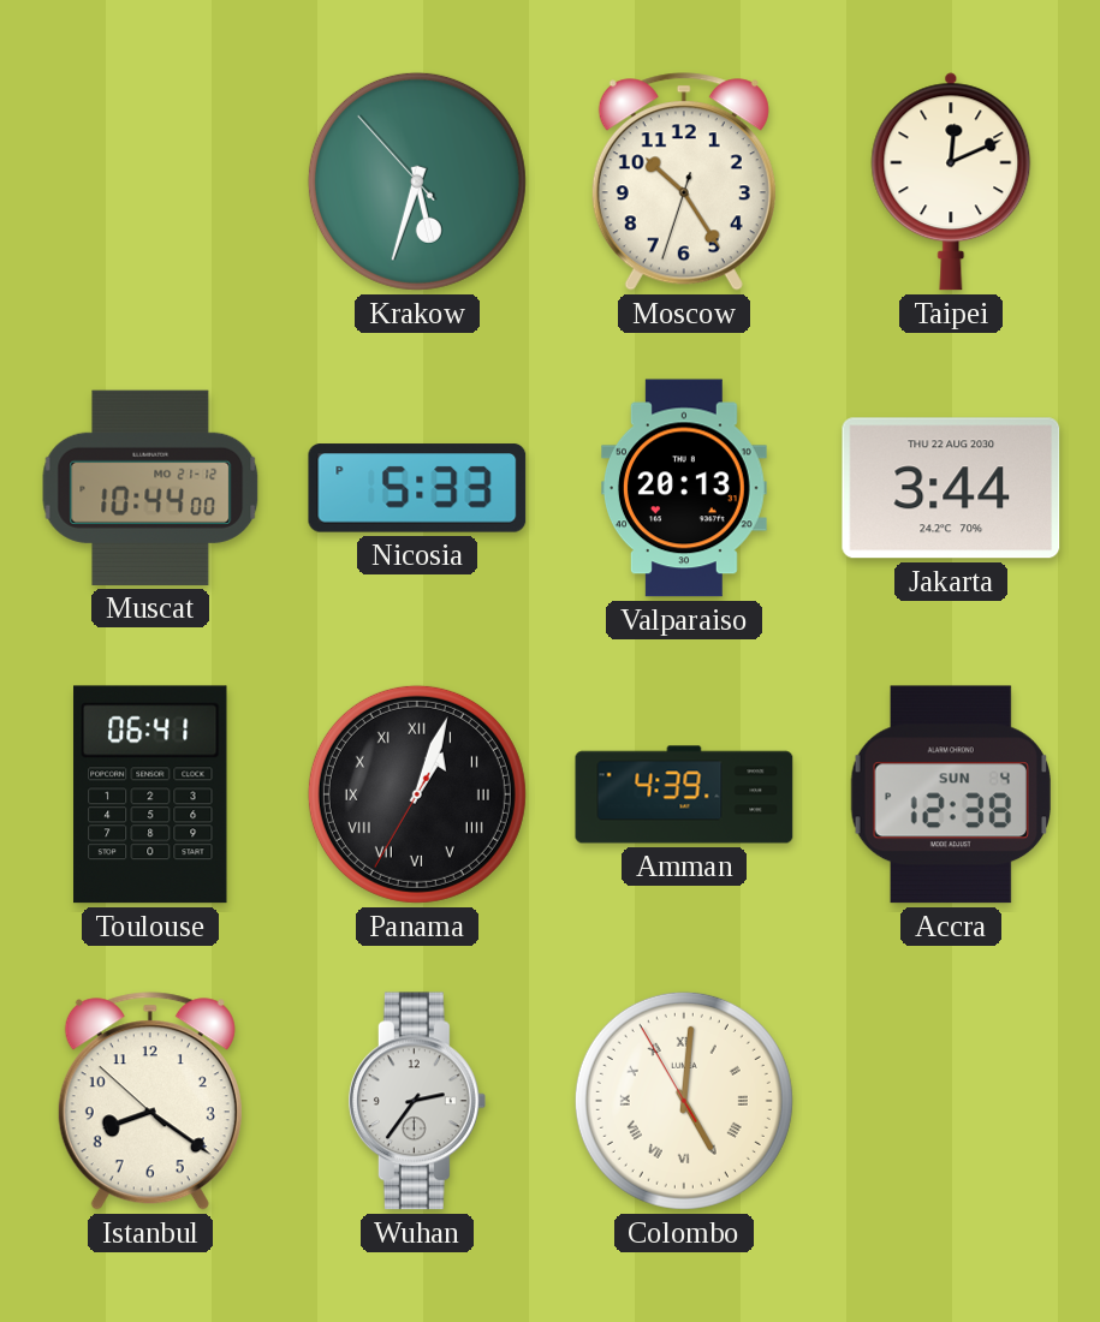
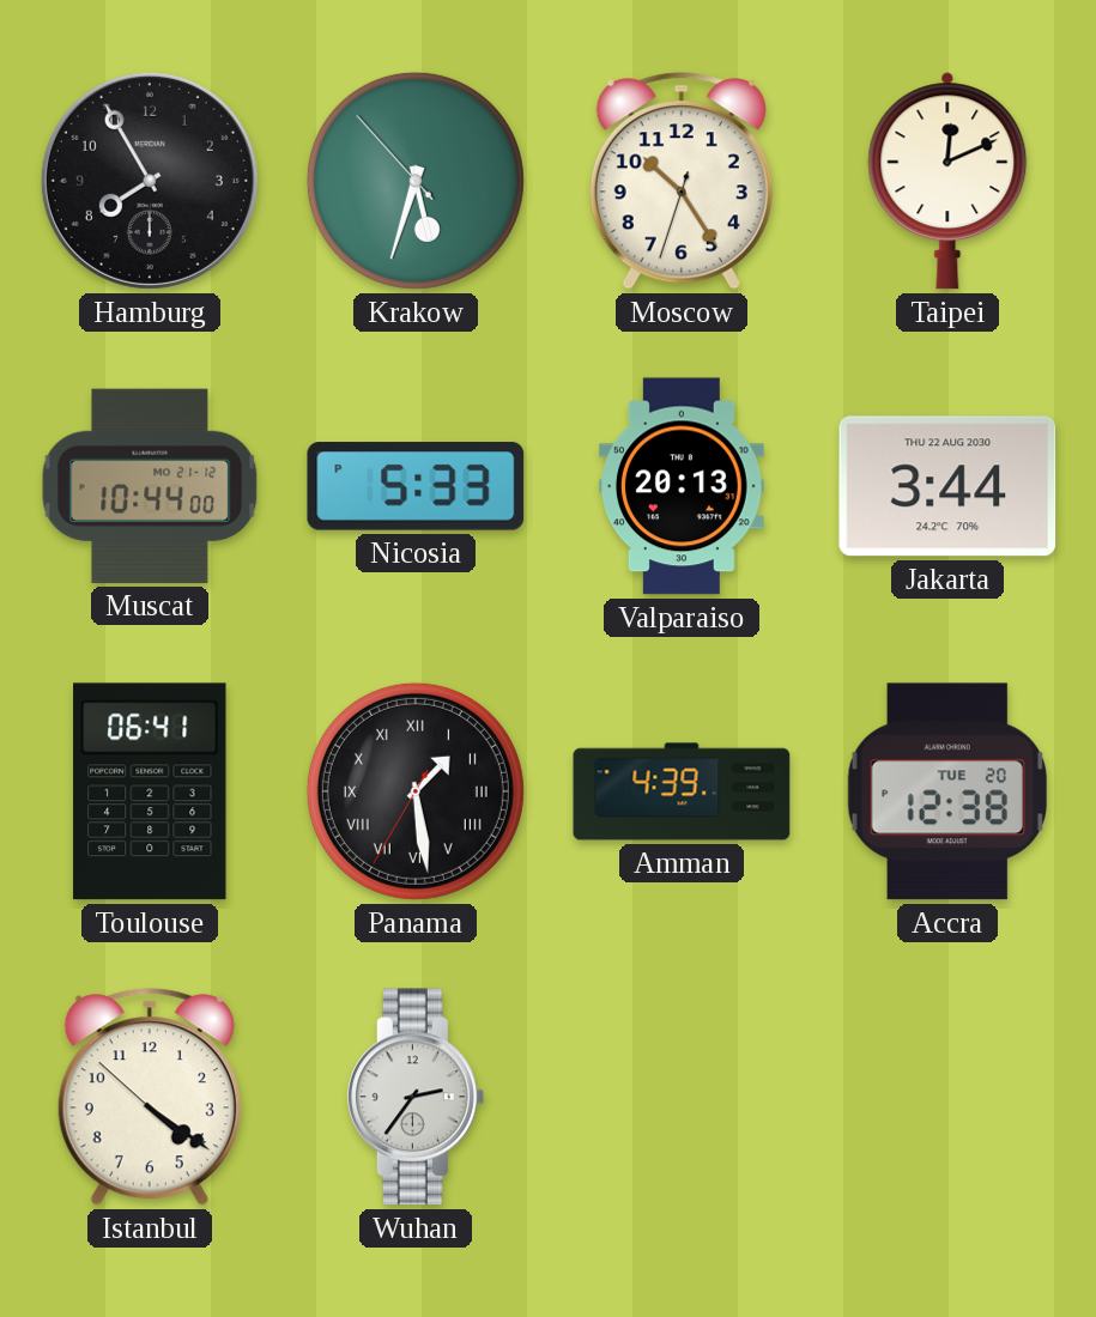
Hamburg: none -> 7:55
Panama: 1:03 -> 1:28
Accra date: SUN 4 -> TUE 20
Istanbul: 8:20 -> 4:20
Colombo: 5:00 -> none
